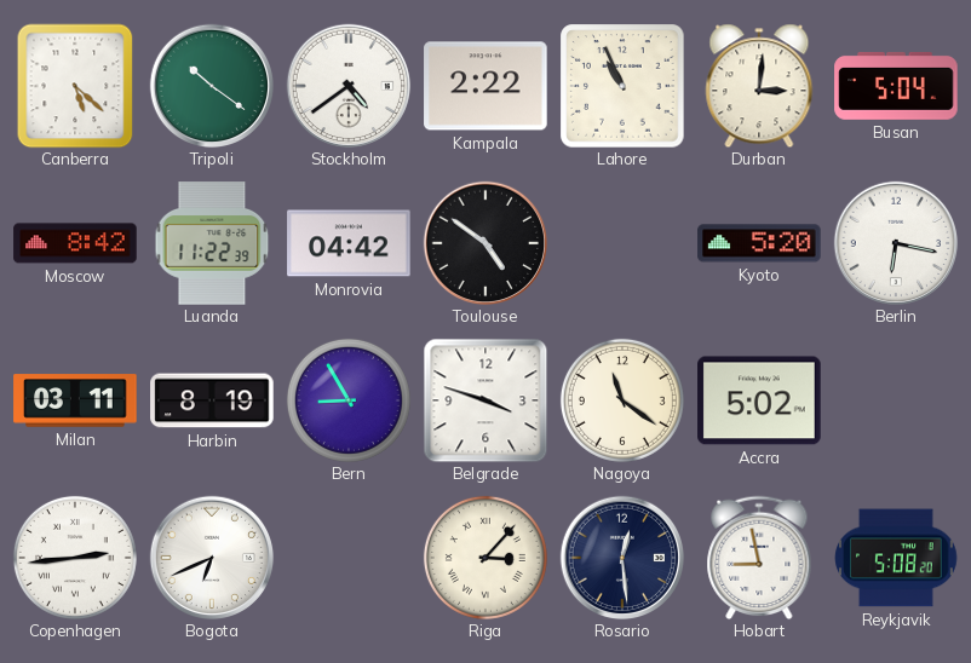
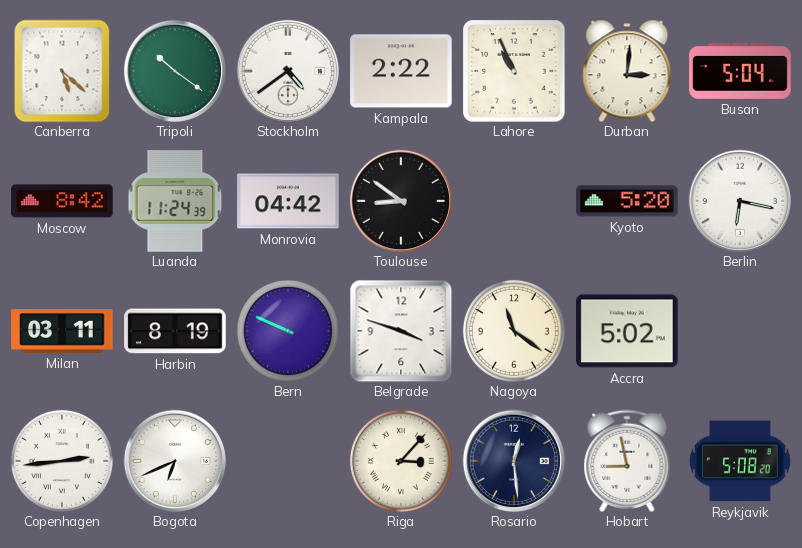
Luanda: 11:22 -> 11:24
Toulouse: 4:51 -> 8:51
Bern: 8:55 -> 9:49
